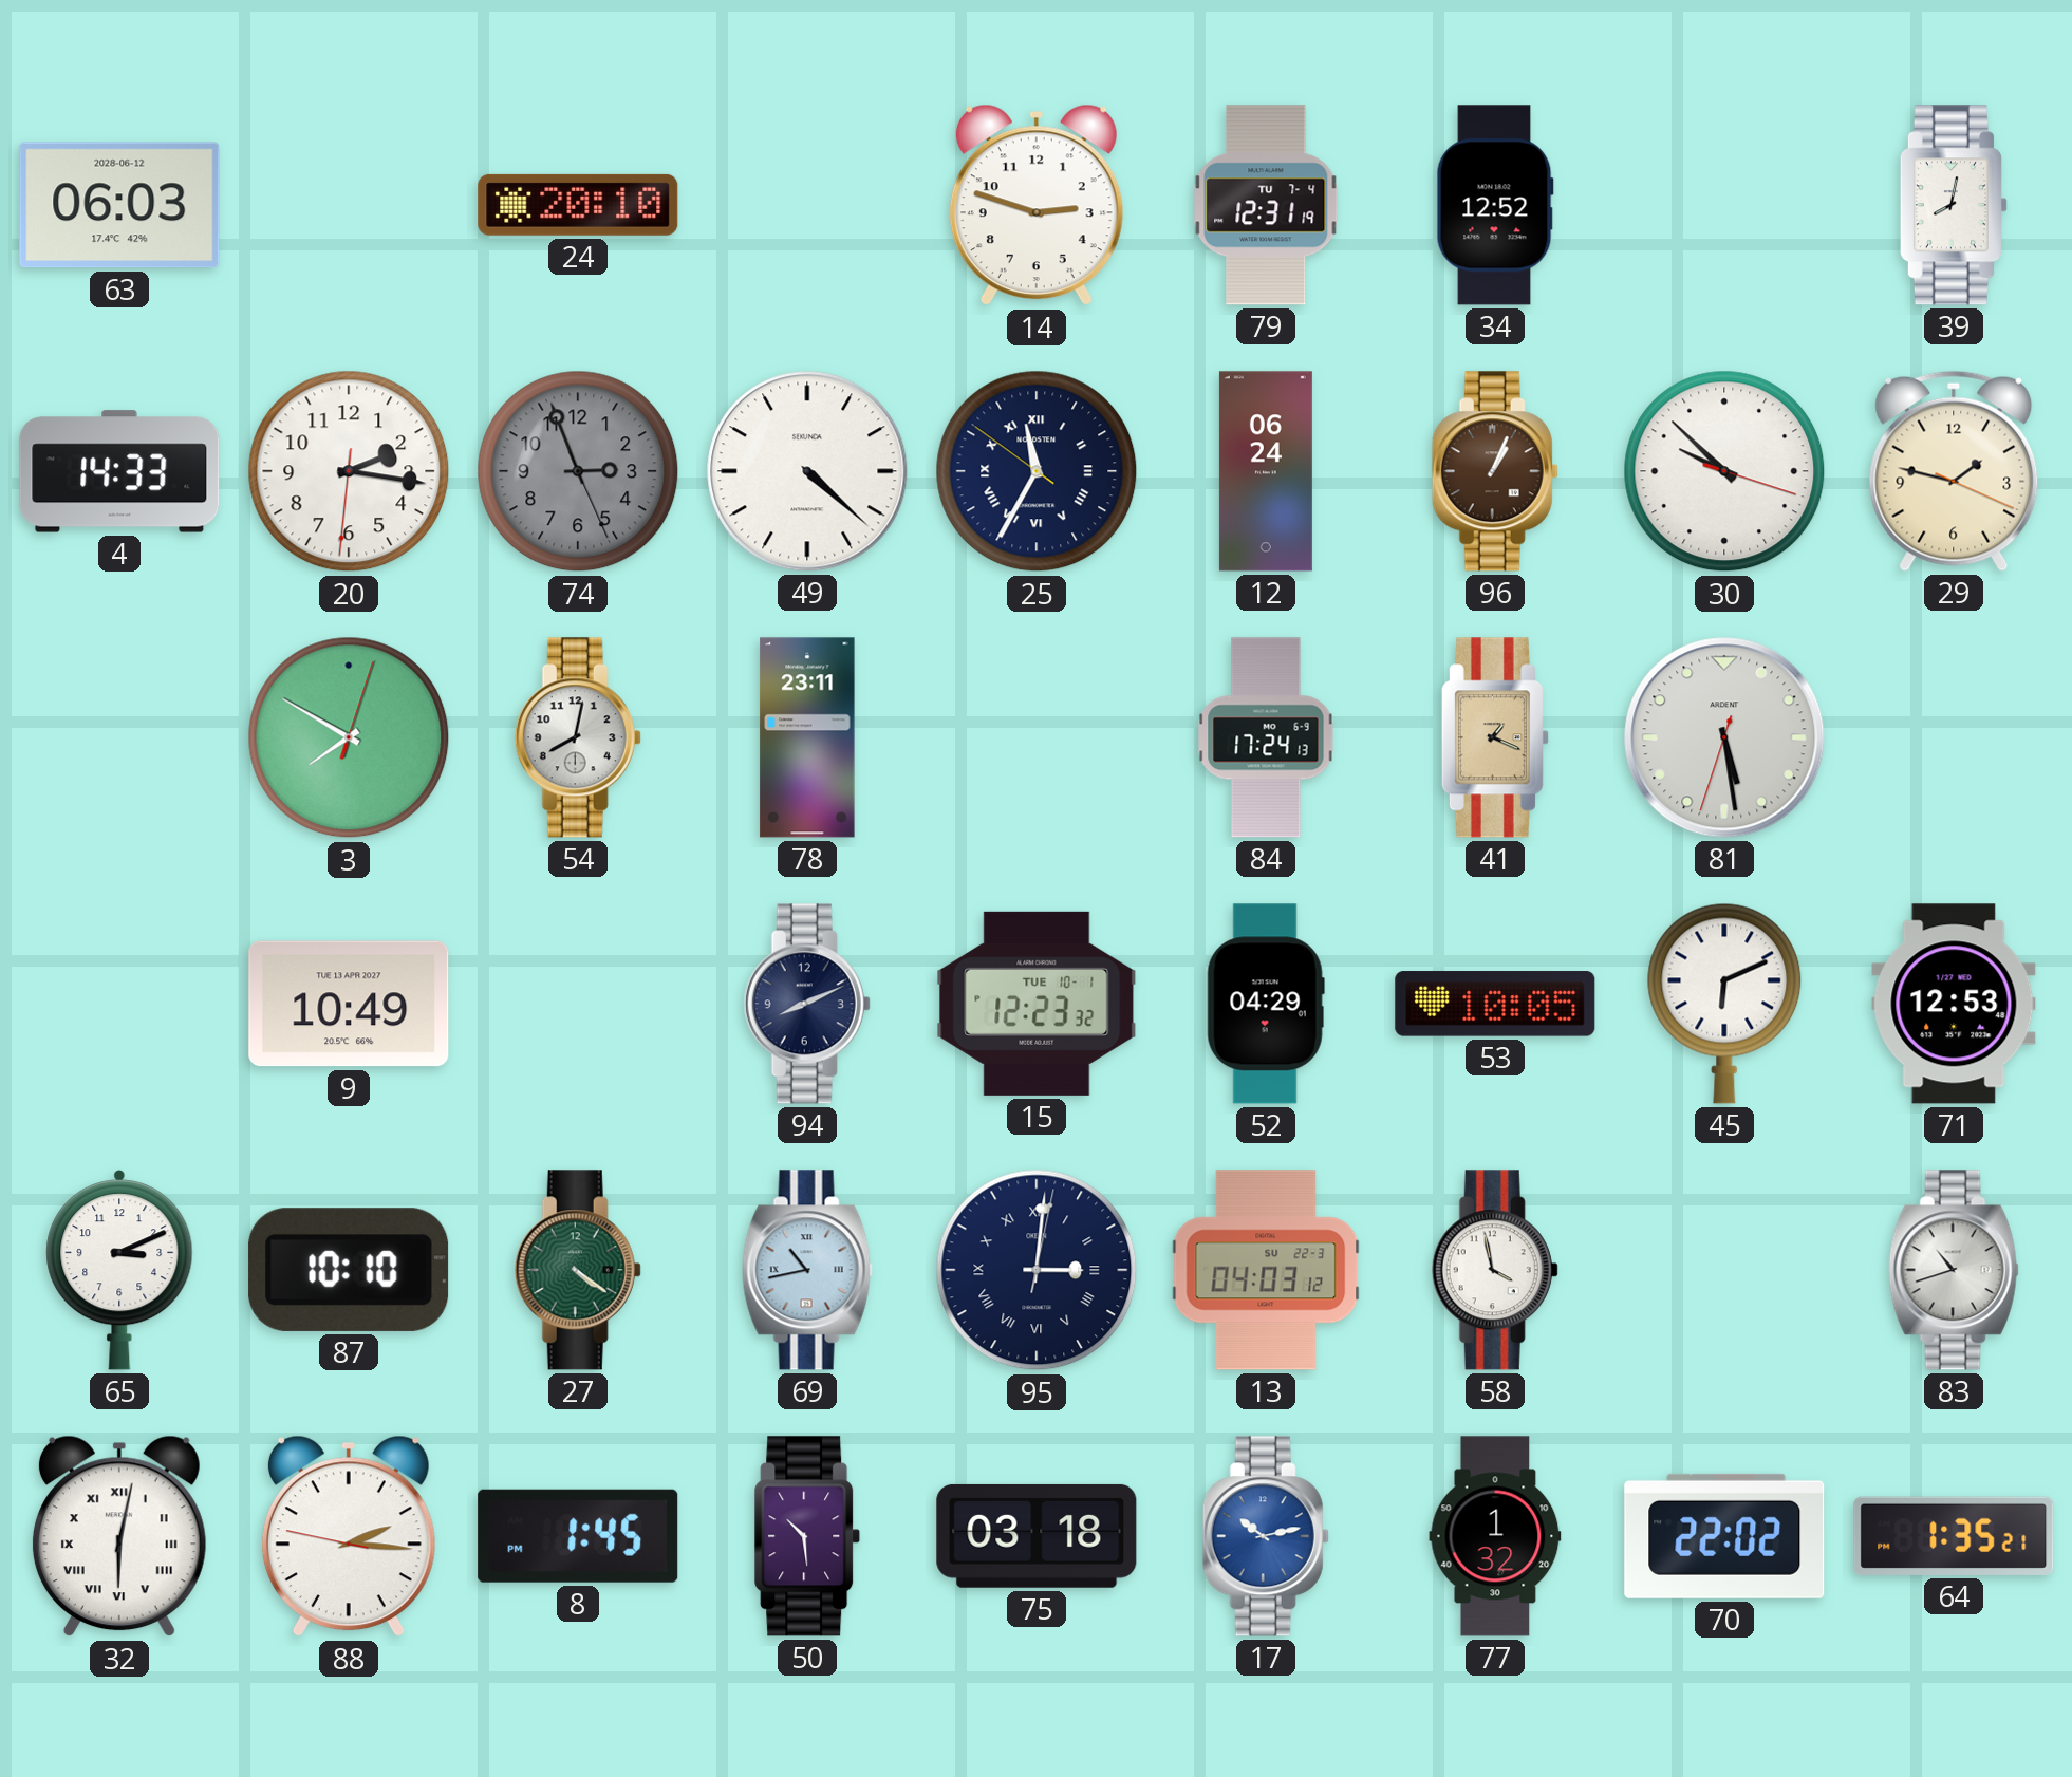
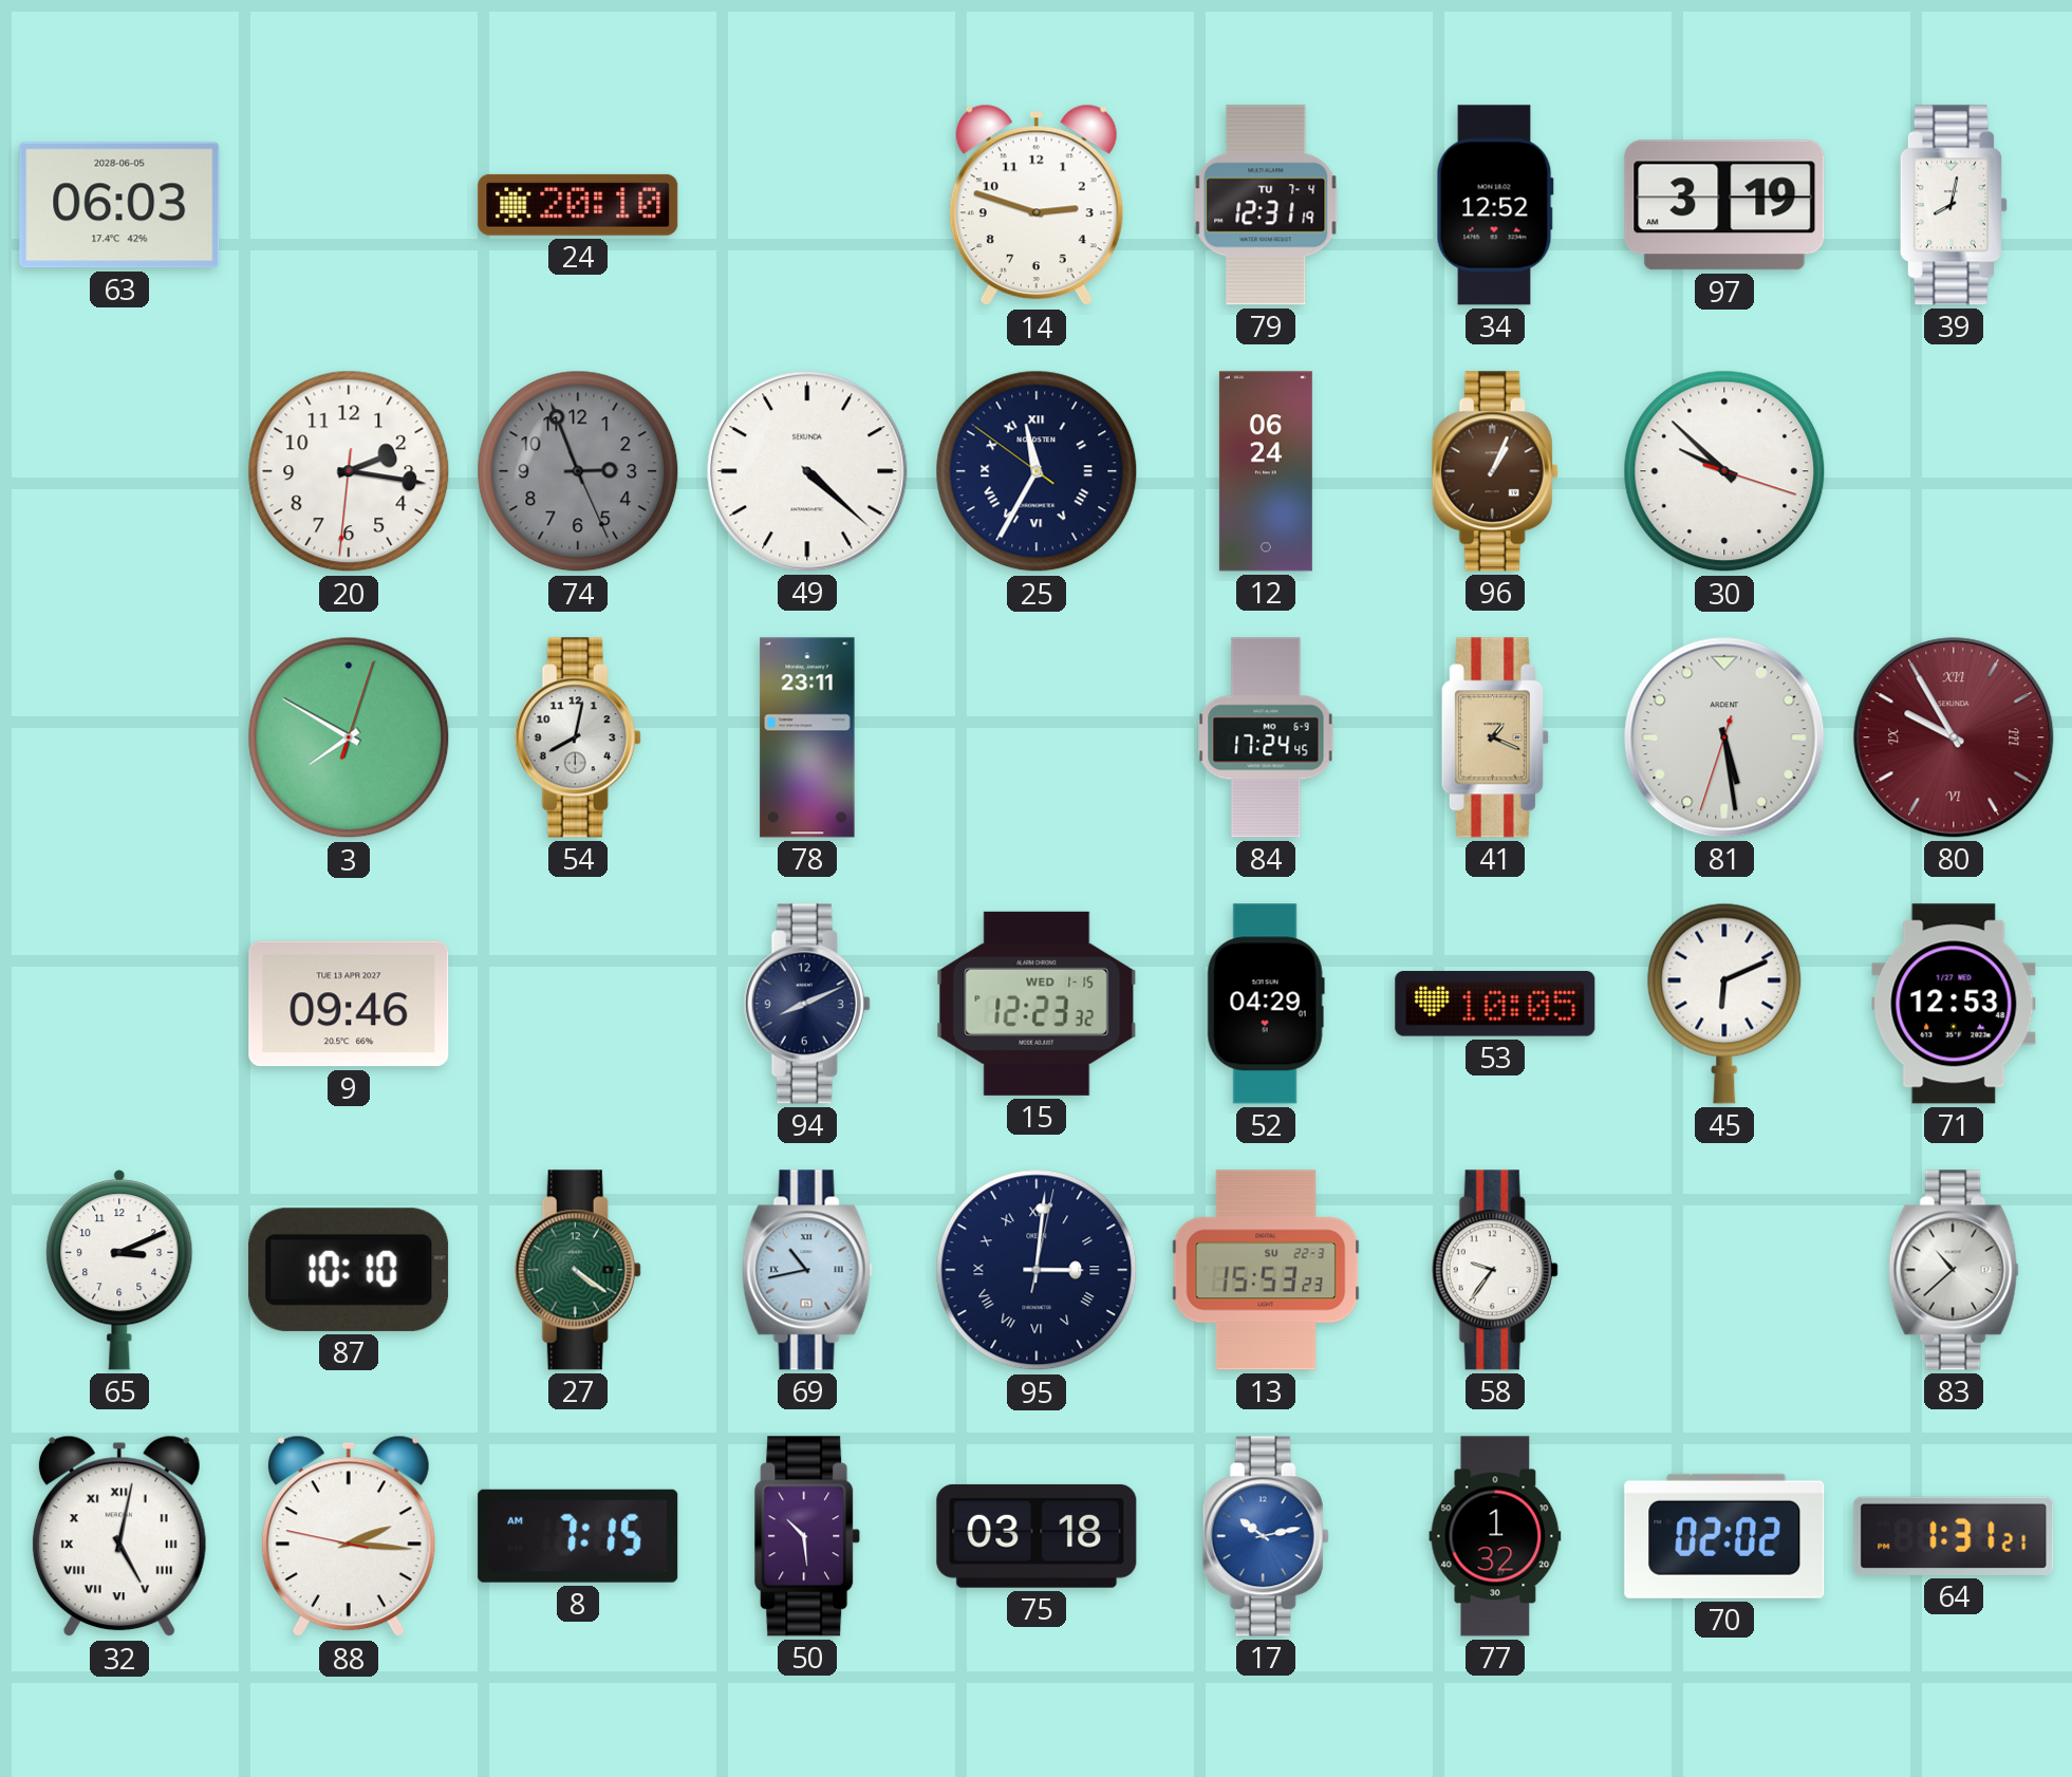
63 date: 2028-06-12 -> 2028-06-05
97: none -> 3:19
4: 14:33 -> none
29: 1:47 -> none
84: 17:24:13 -> 17:24:45
80: none -> 9:55
9: 10:49 -> 09:46
15 date: TUE 10-1 -> WED 1-15
13: 04:03 -> 15:53
58: 3:58 -> 9:36
83: 10:42 -> 10:38
32: 6:02 -> 5:02
8: 1:45 -> 7:15
70: 22:02 -> 02:02
64: 1:35 -> 1:31
